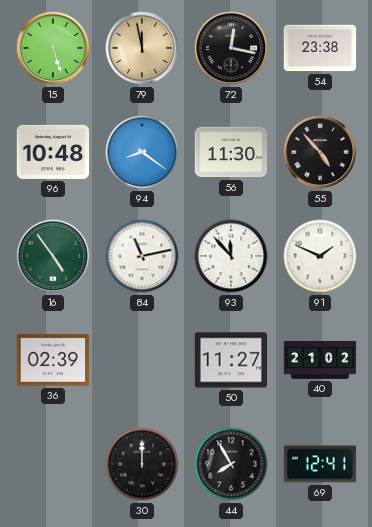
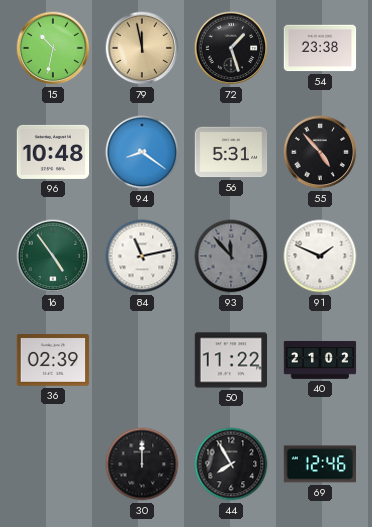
15: 5:27 -> 10:32
72: 12:17 -> 1:27
56: 11:30 -> 5:31
93 dial: white -> grey
50: 11:27 -> 11:22
69: 12:41 -> 12:46
